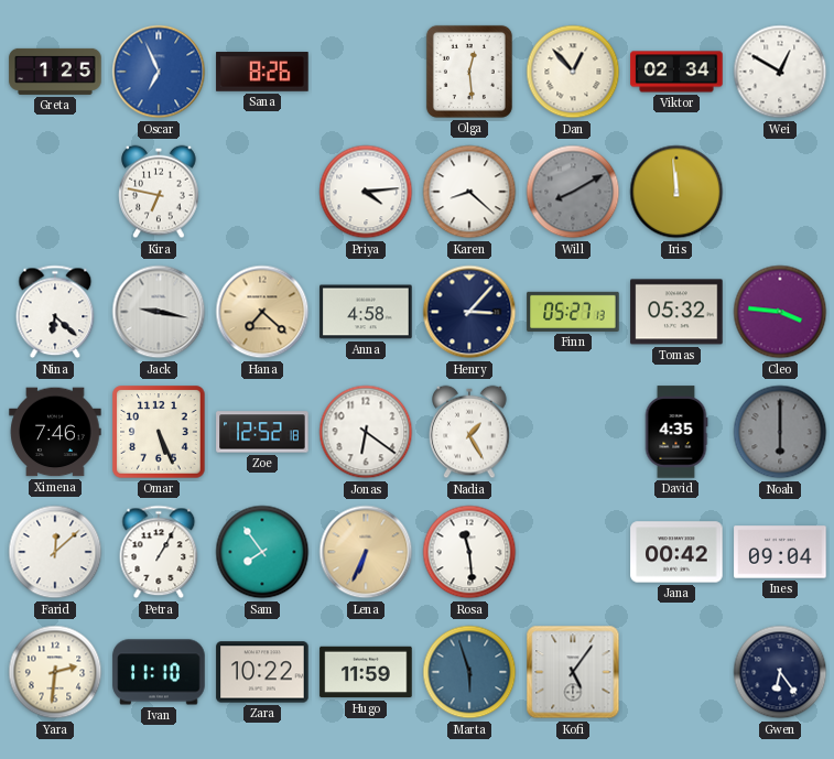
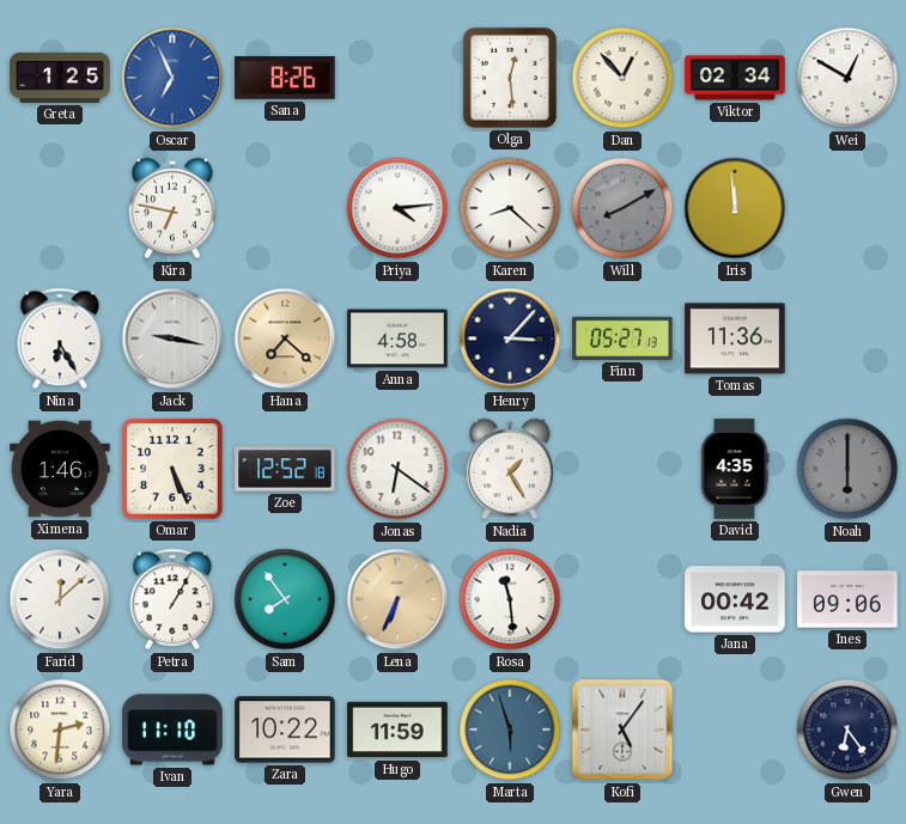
Nina: 6:22 -> 6:25
Tomas: 05:32 -> 11:36
Cleo: 3:46 -> none
Ximena: 7:46 -> 1:46
Ines: 09:04 -> 09:06
